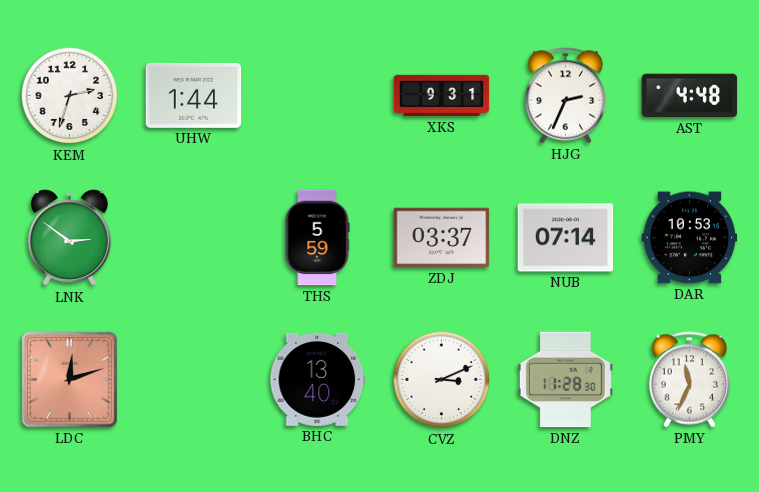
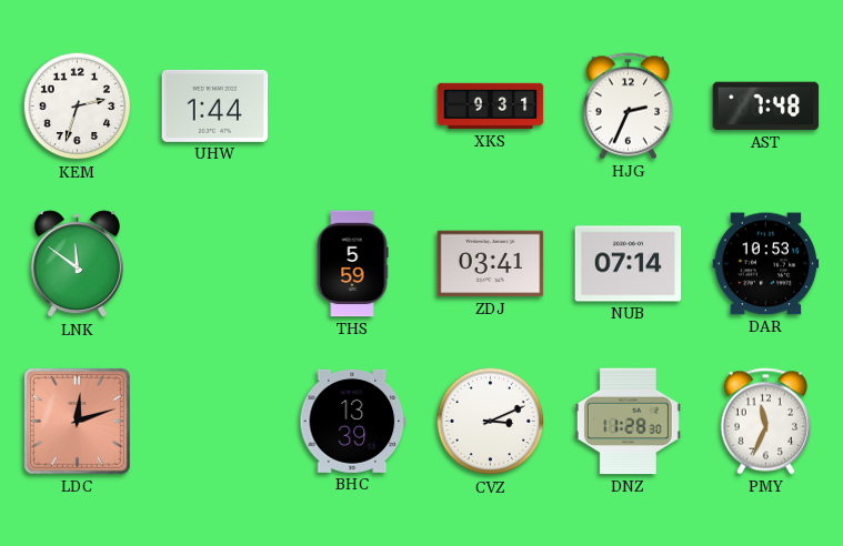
AST: 4:48 -> 7:48
LNK: 2:51 -> 11:51
ZDJ: 03:37 -> 03:41
BHC: 13:40 -> 13:39
